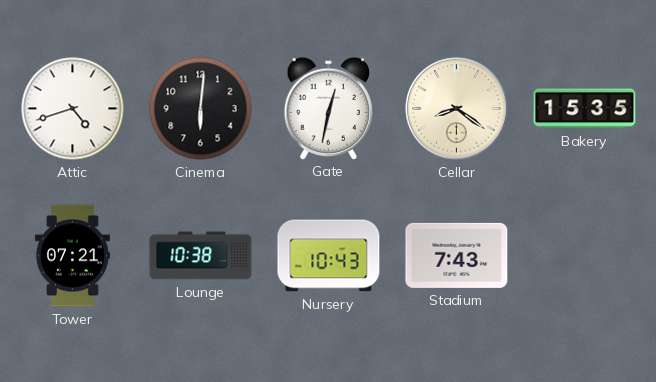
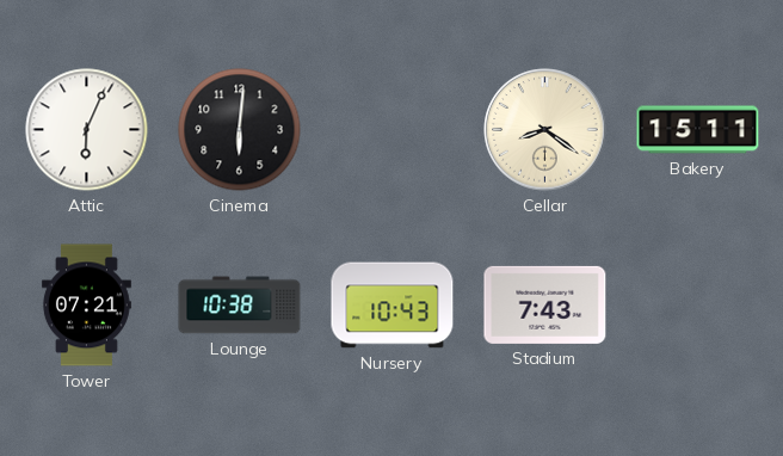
Attic: 4:42 -> 6:04
Gate: 12:32 -> none
Bakery: 15:35 -> 15:11
